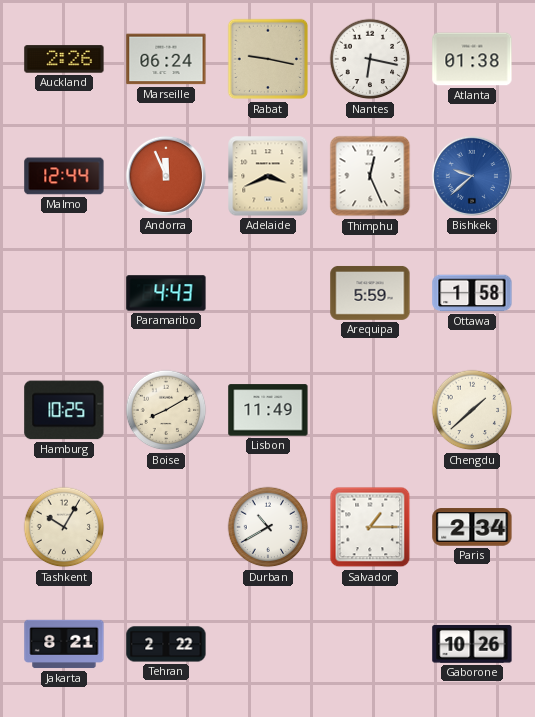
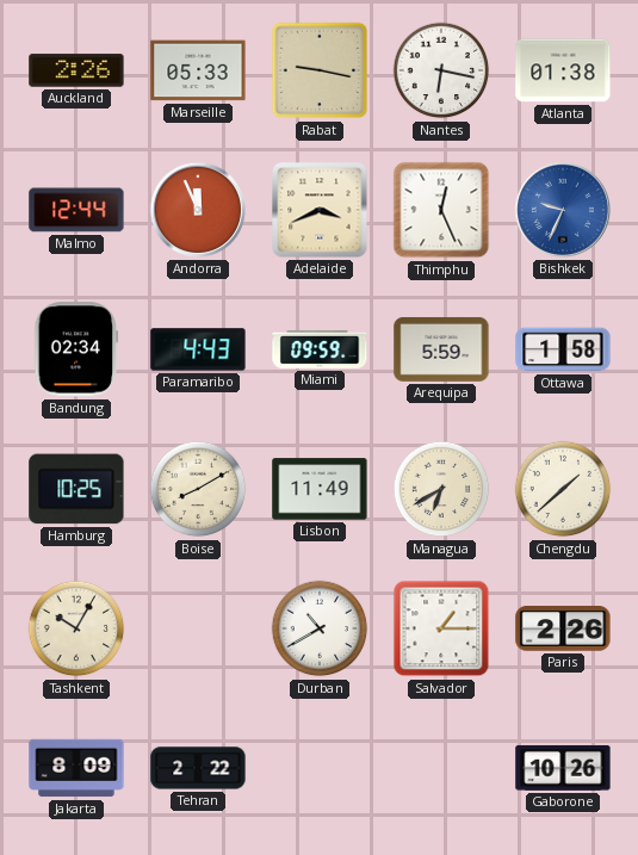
Marseille: 06:24 -> 05:33
Bishkek: 9:38 -> 9:34
Bandung: none -> 02:34
Miami: none -> 09:59
Managua: none -> 6:40
Paris: 2:34 -> 2:26
Jakarta: 8:21 -> 8:09
